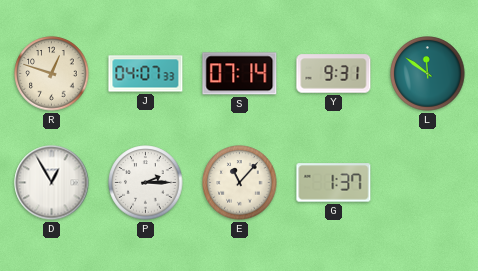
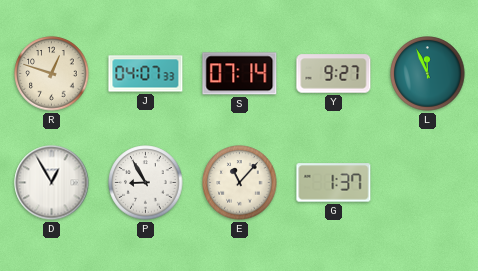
Y: 9:31 -> 9:27
L: 11:51 -> 11:56
P: 2:15 -> 8:55
